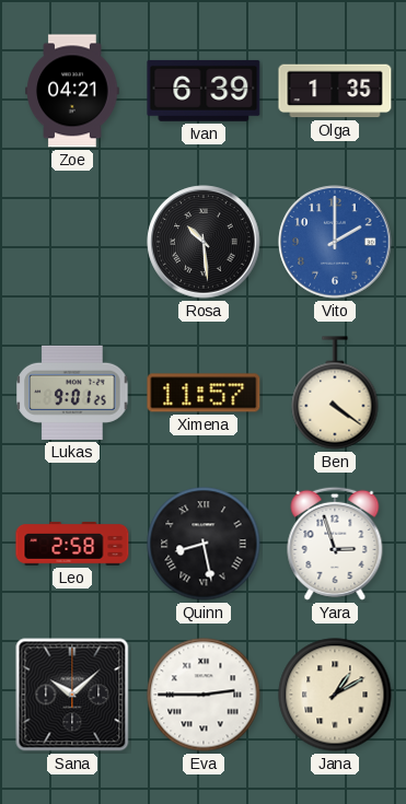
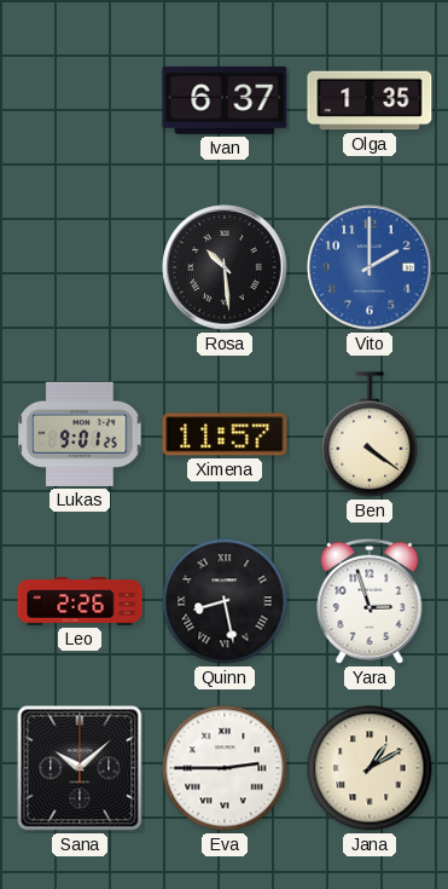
Zoe: 04:21 -> none
Ivan: 6:39 -> 6:37
Leo: 2:58 -> 2:26
